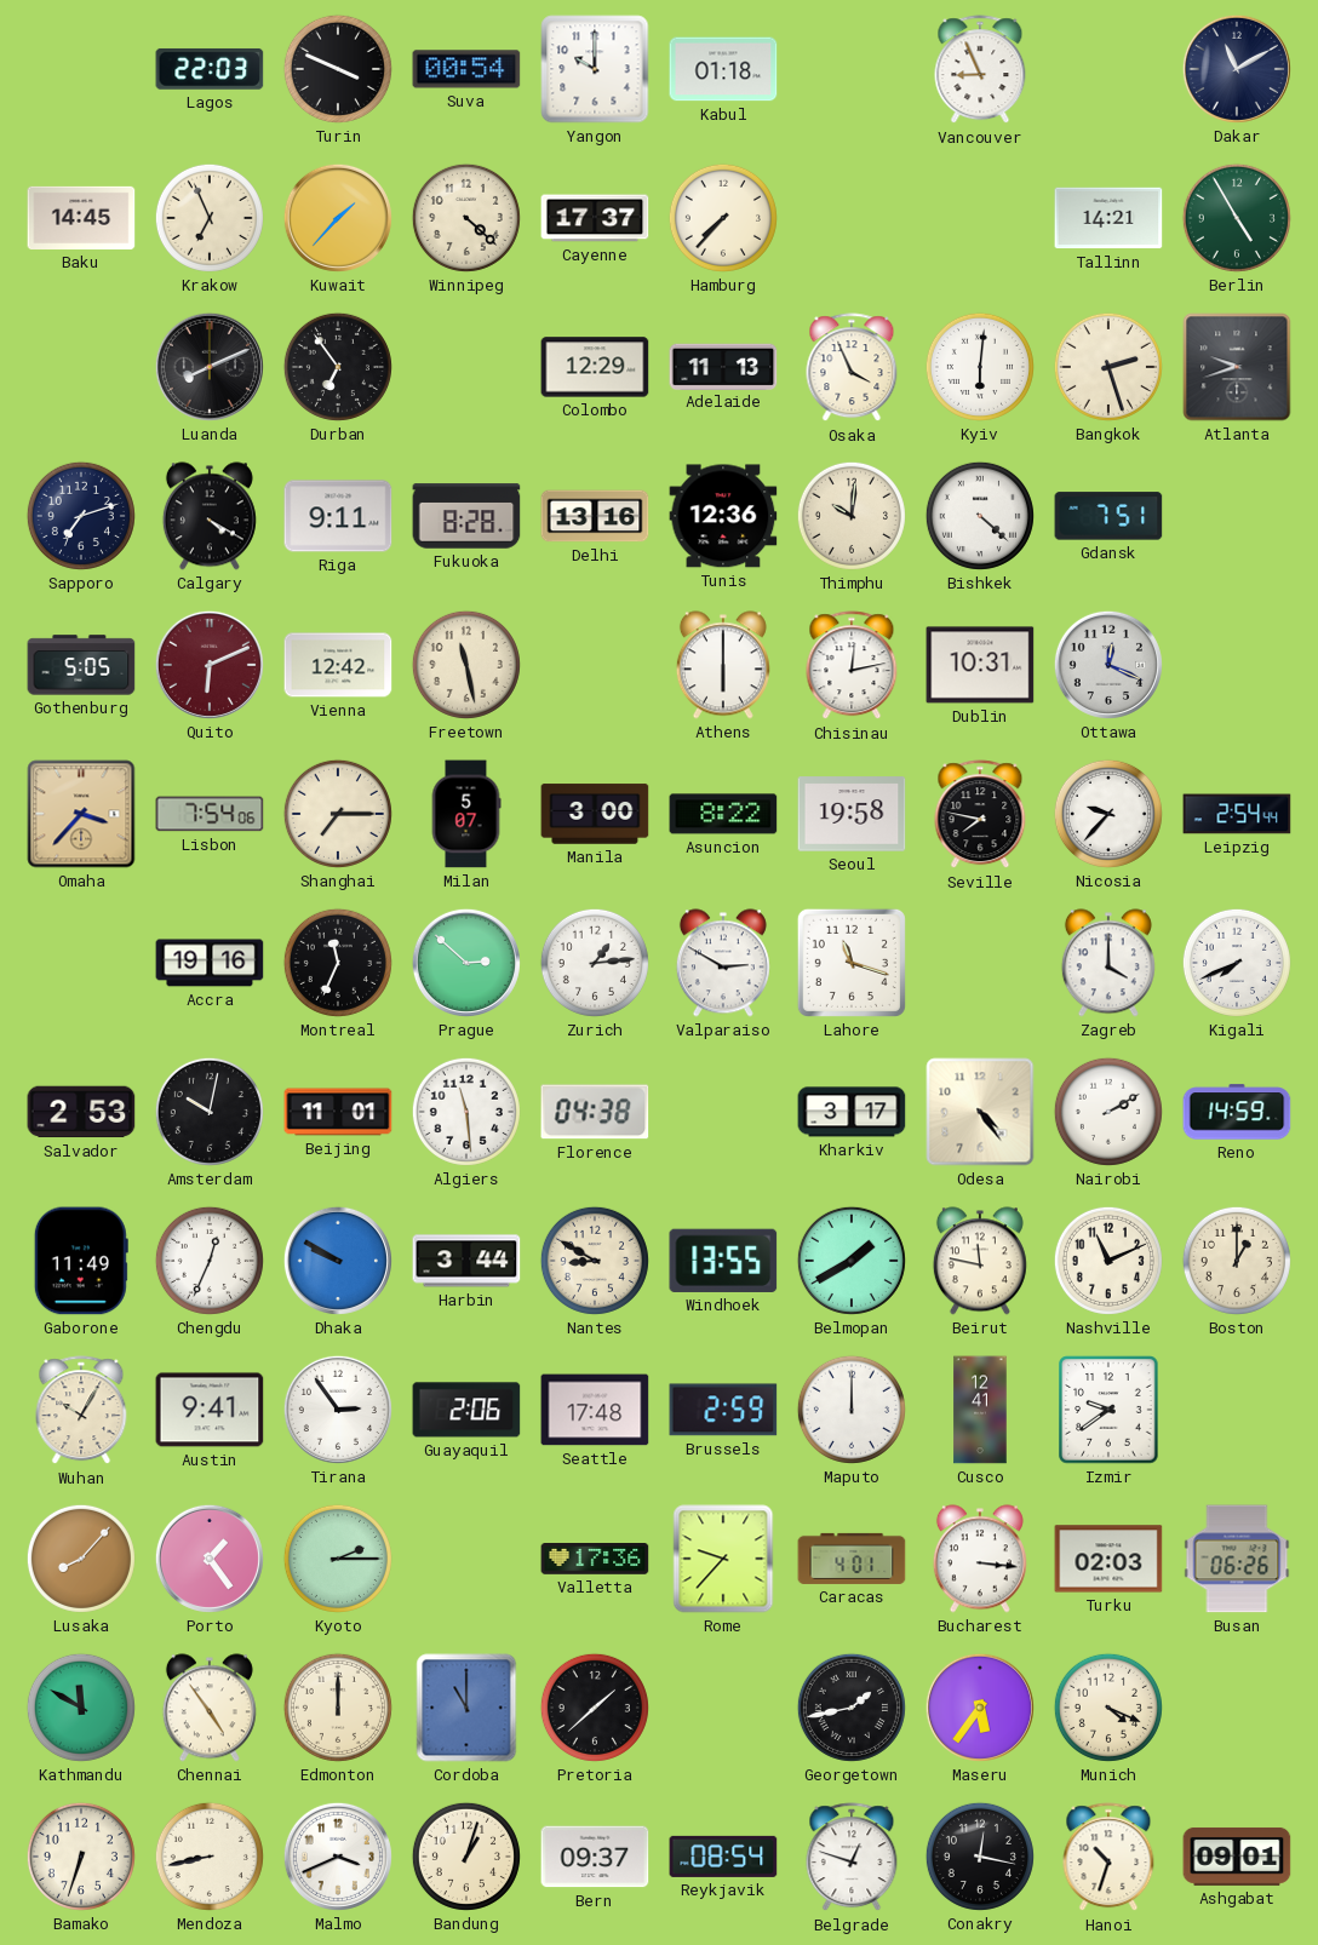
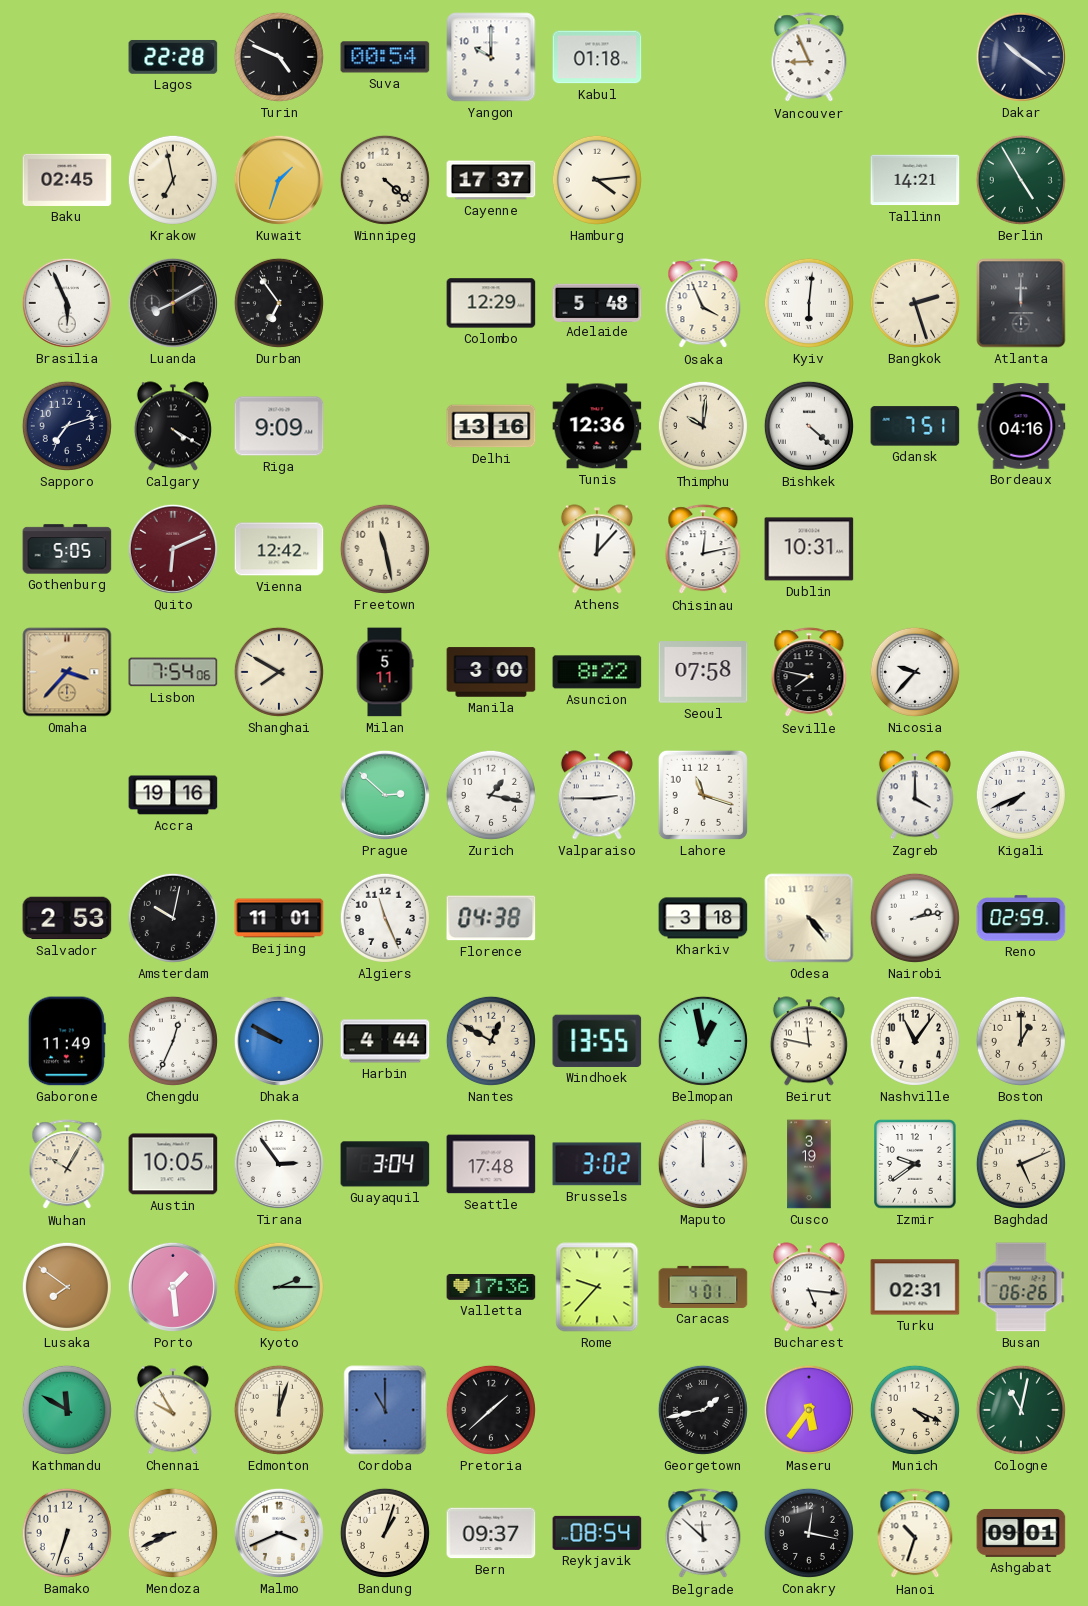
Lagos: 22:03 -> 22:28
Turin: 3:49 -> 4:49
Dakar: 11:10 -> 10:21
Baku: 14:45 -> 02:45
Krakow: 6:56 -> 6:58
Kuwait: 1:37 -> 1:33
Hamburg: 7:37 -> 4:14
Brasilia: none -> 5:56
Luanda: 8:11 -> 8:10
Adelaide: 11:13 -> 5:48
Atlanta: 9:42 -> 12:00
Riga: 9:11 -> 9:09
Fukuoka: 8:28 -> none
Bordeaux: none -> 04:16
Athens: 6:00 -> 12:07
Ottawa: 12:19 -> none
Shanghai: 7:15 -> 7:50
Milan: 5:07 -> 5:11
Seoul: 19:58 -> 07:58
Leipzig: 2:54 -> none
Montreal: 11:34 -> none
Zurich: 1:14 -> 1:17
Valparaiso: 2:50 -> 2:45
Algiers: 11:29 -> 11:26
Kharkiv: 3:17 -> 3:18
Nairobi: 2:10 -> 2:13
Reno: 14:59 -> 02:59
Harbin: 3:44 -> 4:44
Nantes: 8:50 -> 12:50
Belmopan: 1:40 -> 12:58
Nashville: 11:11 -> 11:06
Austin: 9:41 -> 10:05
Guayaquil: 2:06 -> 3:04
Brussels: 2:59 -> 3:02
Cusco: 12:41 -> 3:19
Baghdad: none -> 5:11
Lusaka: 8:07 -> 7:51
Porto: 1:24 -> 1:29
Bucharest: 3:16 -> 5:16
Turku: 02:03 -> 02:31
Chennai: 4:54 -> 9:55
Edmonton: 12:00 -> 12:03
Cologne: none -> 11:02
Mendoza: 8:43 -> 8:41
Belgrade: 12:48 -> 11:52
